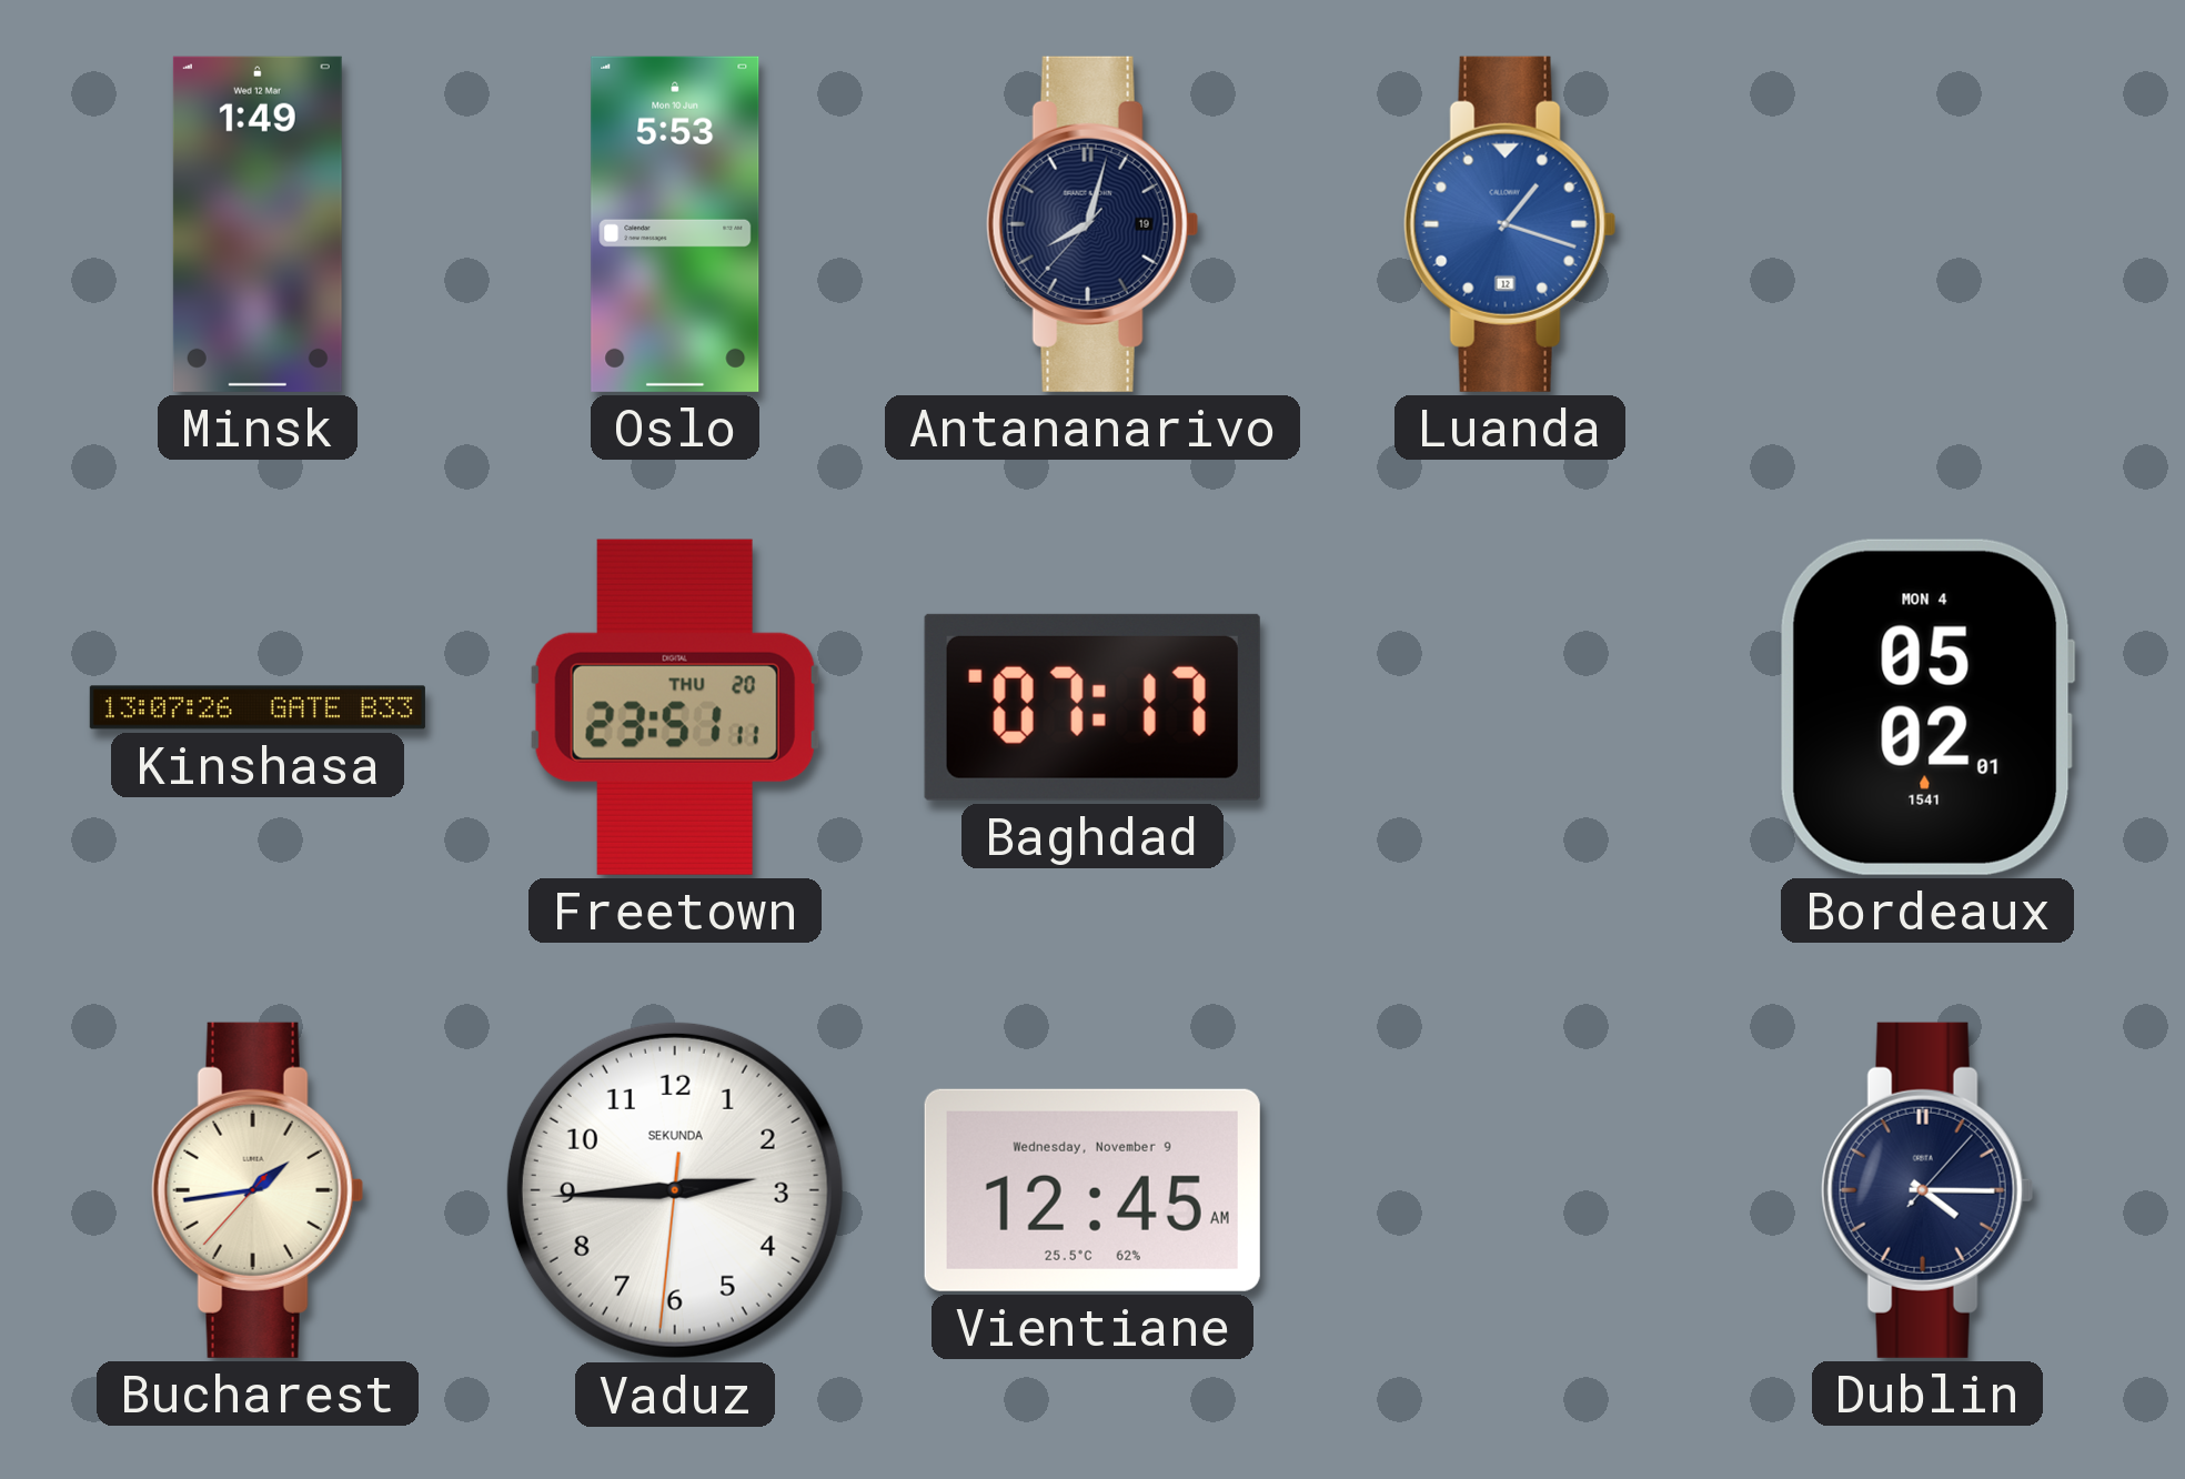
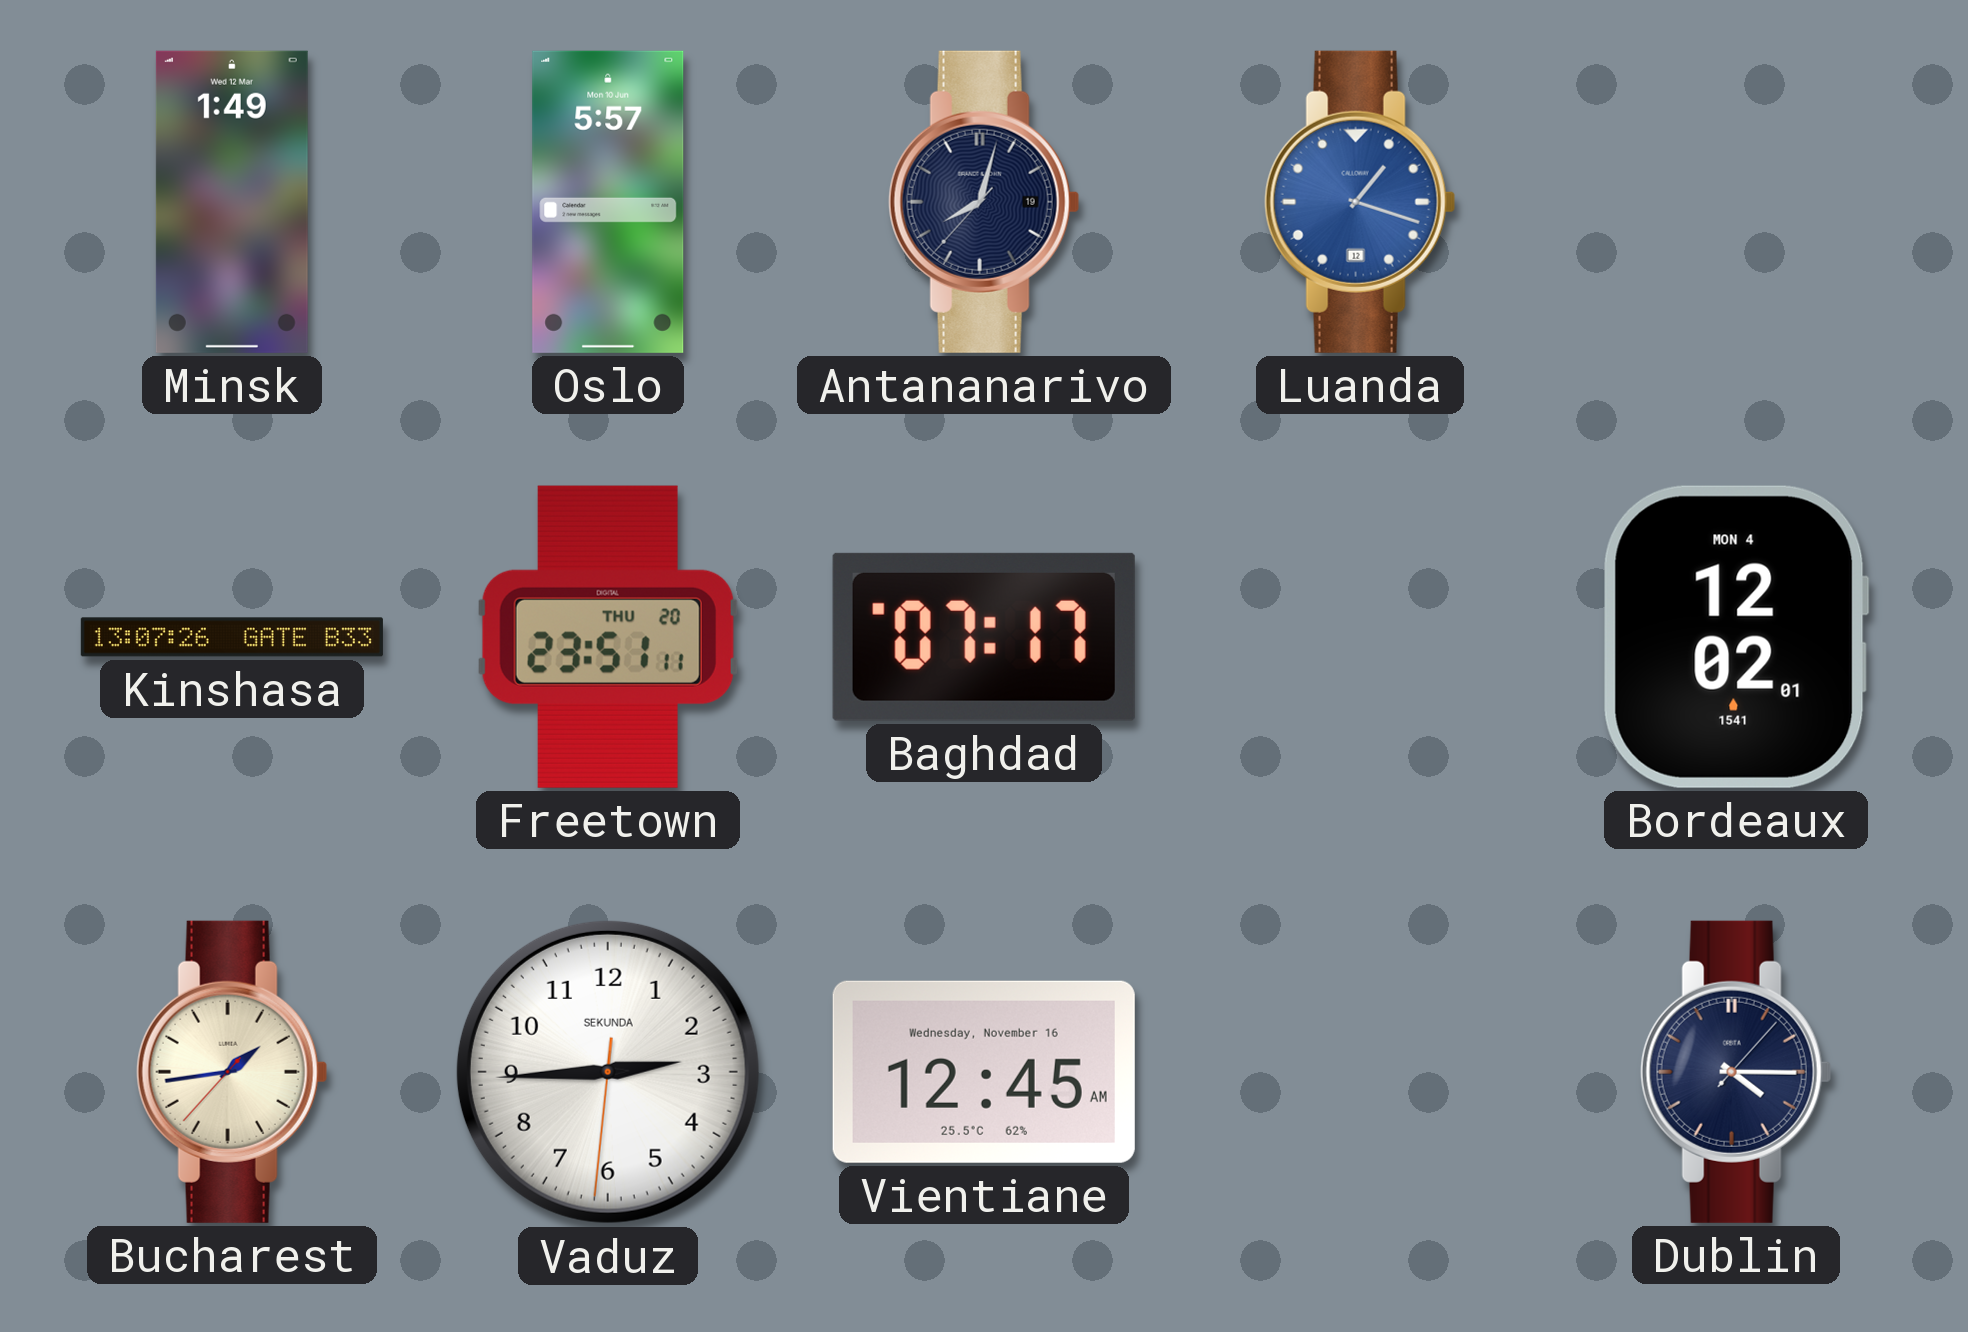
Oslo: 5:53 -> 5:57
Bordeaux: 05:02 -> 12:02
Vientiane date: Wednesday, November 9 -> Wednesday, November 16
